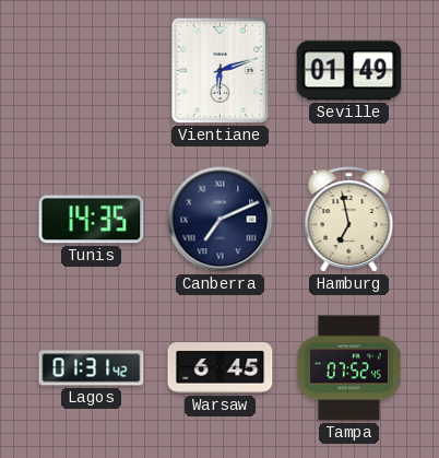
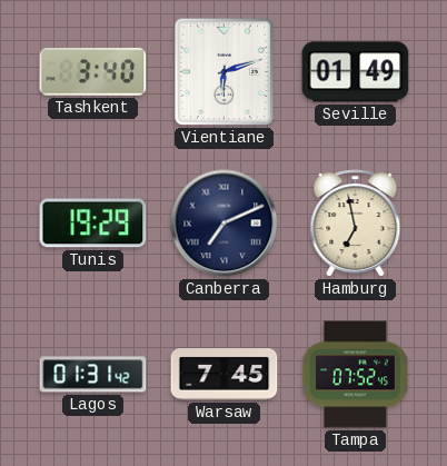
Tashkent: none -> 3:40
Tunis: 14:35 -> 19:29
Warsaw: 6:45 -> 7:45
